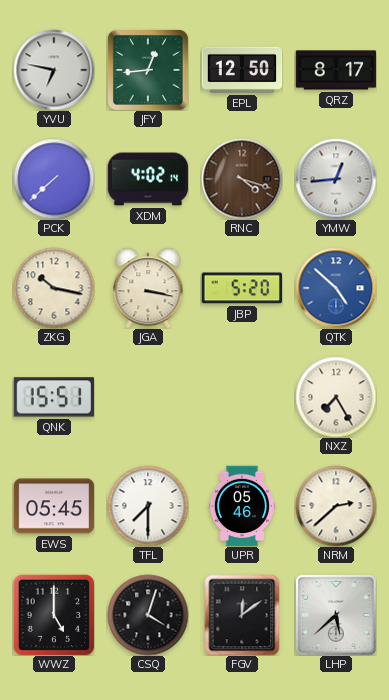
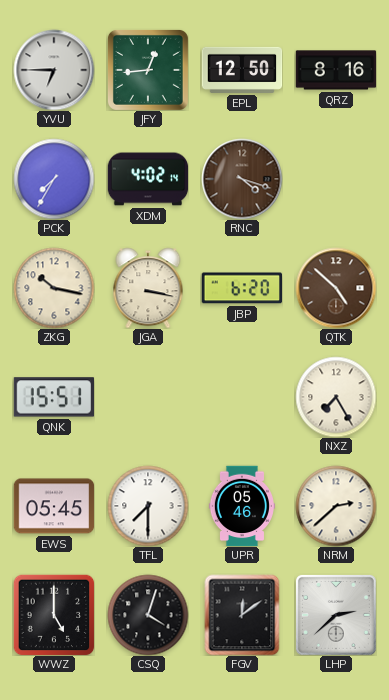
YVU: 6:47 -> 6:45
QRZ: 8:17 -> 8:16
PCK: 7:38 -> 7:35
YMW: 12:44 -> none
JBP: 5:20 -> 6:20
QTK dial: blue -> brown
LHP: 5:38 -> 2:38
